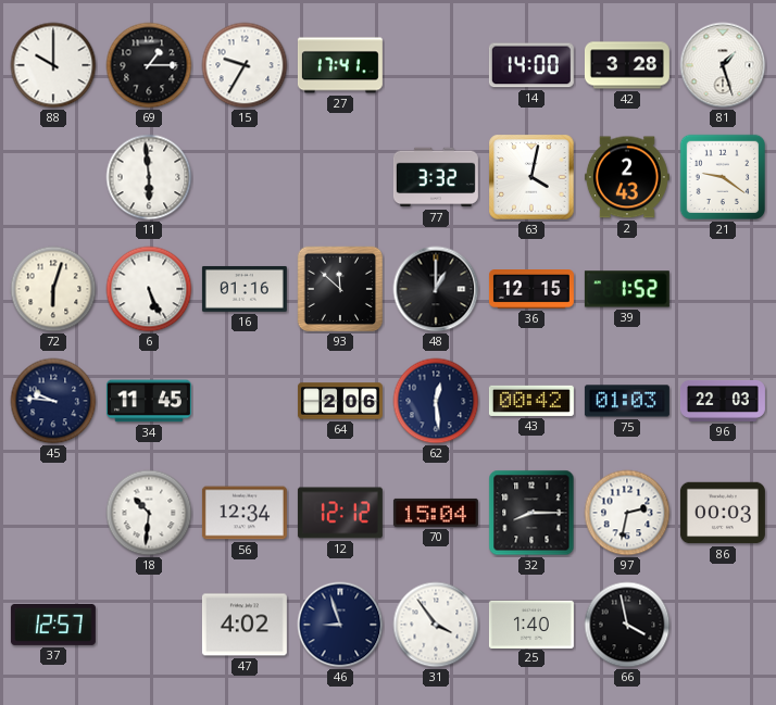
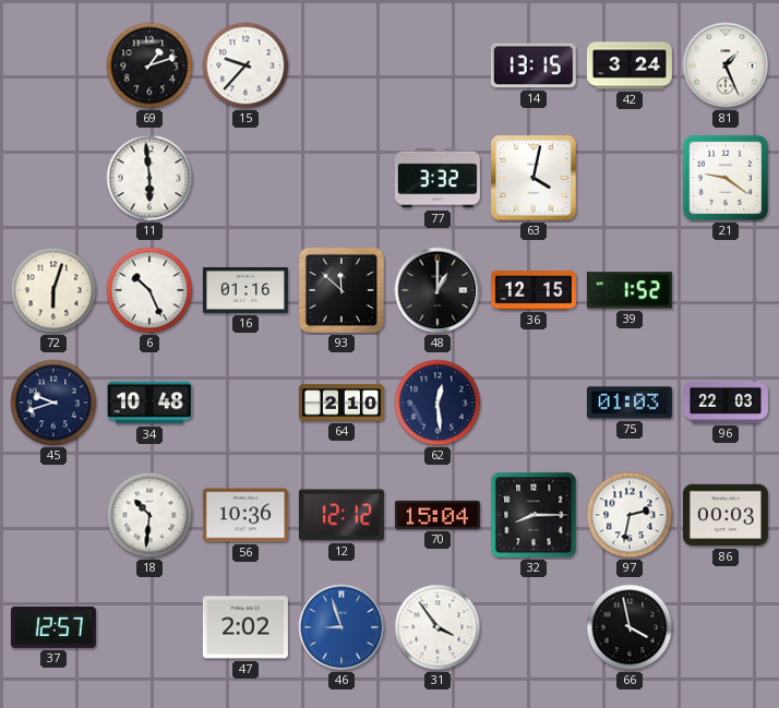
88: 10:00 -> none
69: 1:15 -> 1:12
15: 9:35 -> 9:37
27: 17:41 -> none
14: 14:00 -> 13:15
42: 3:28 -> 3:24
81: 1:27 -> 1:26
2: 2:43 -> none
6: 5:26 -> 10:26
45: 9:46 -> 9:42
34: 11:45 -> 10:48
64: 2:06 -> 2:10
43: 00:42 -> none
56: 12:34 -> 10:36
47: 4:02 -> 2:02
46 dial: navy -> blue
25: 1:40 -> none
